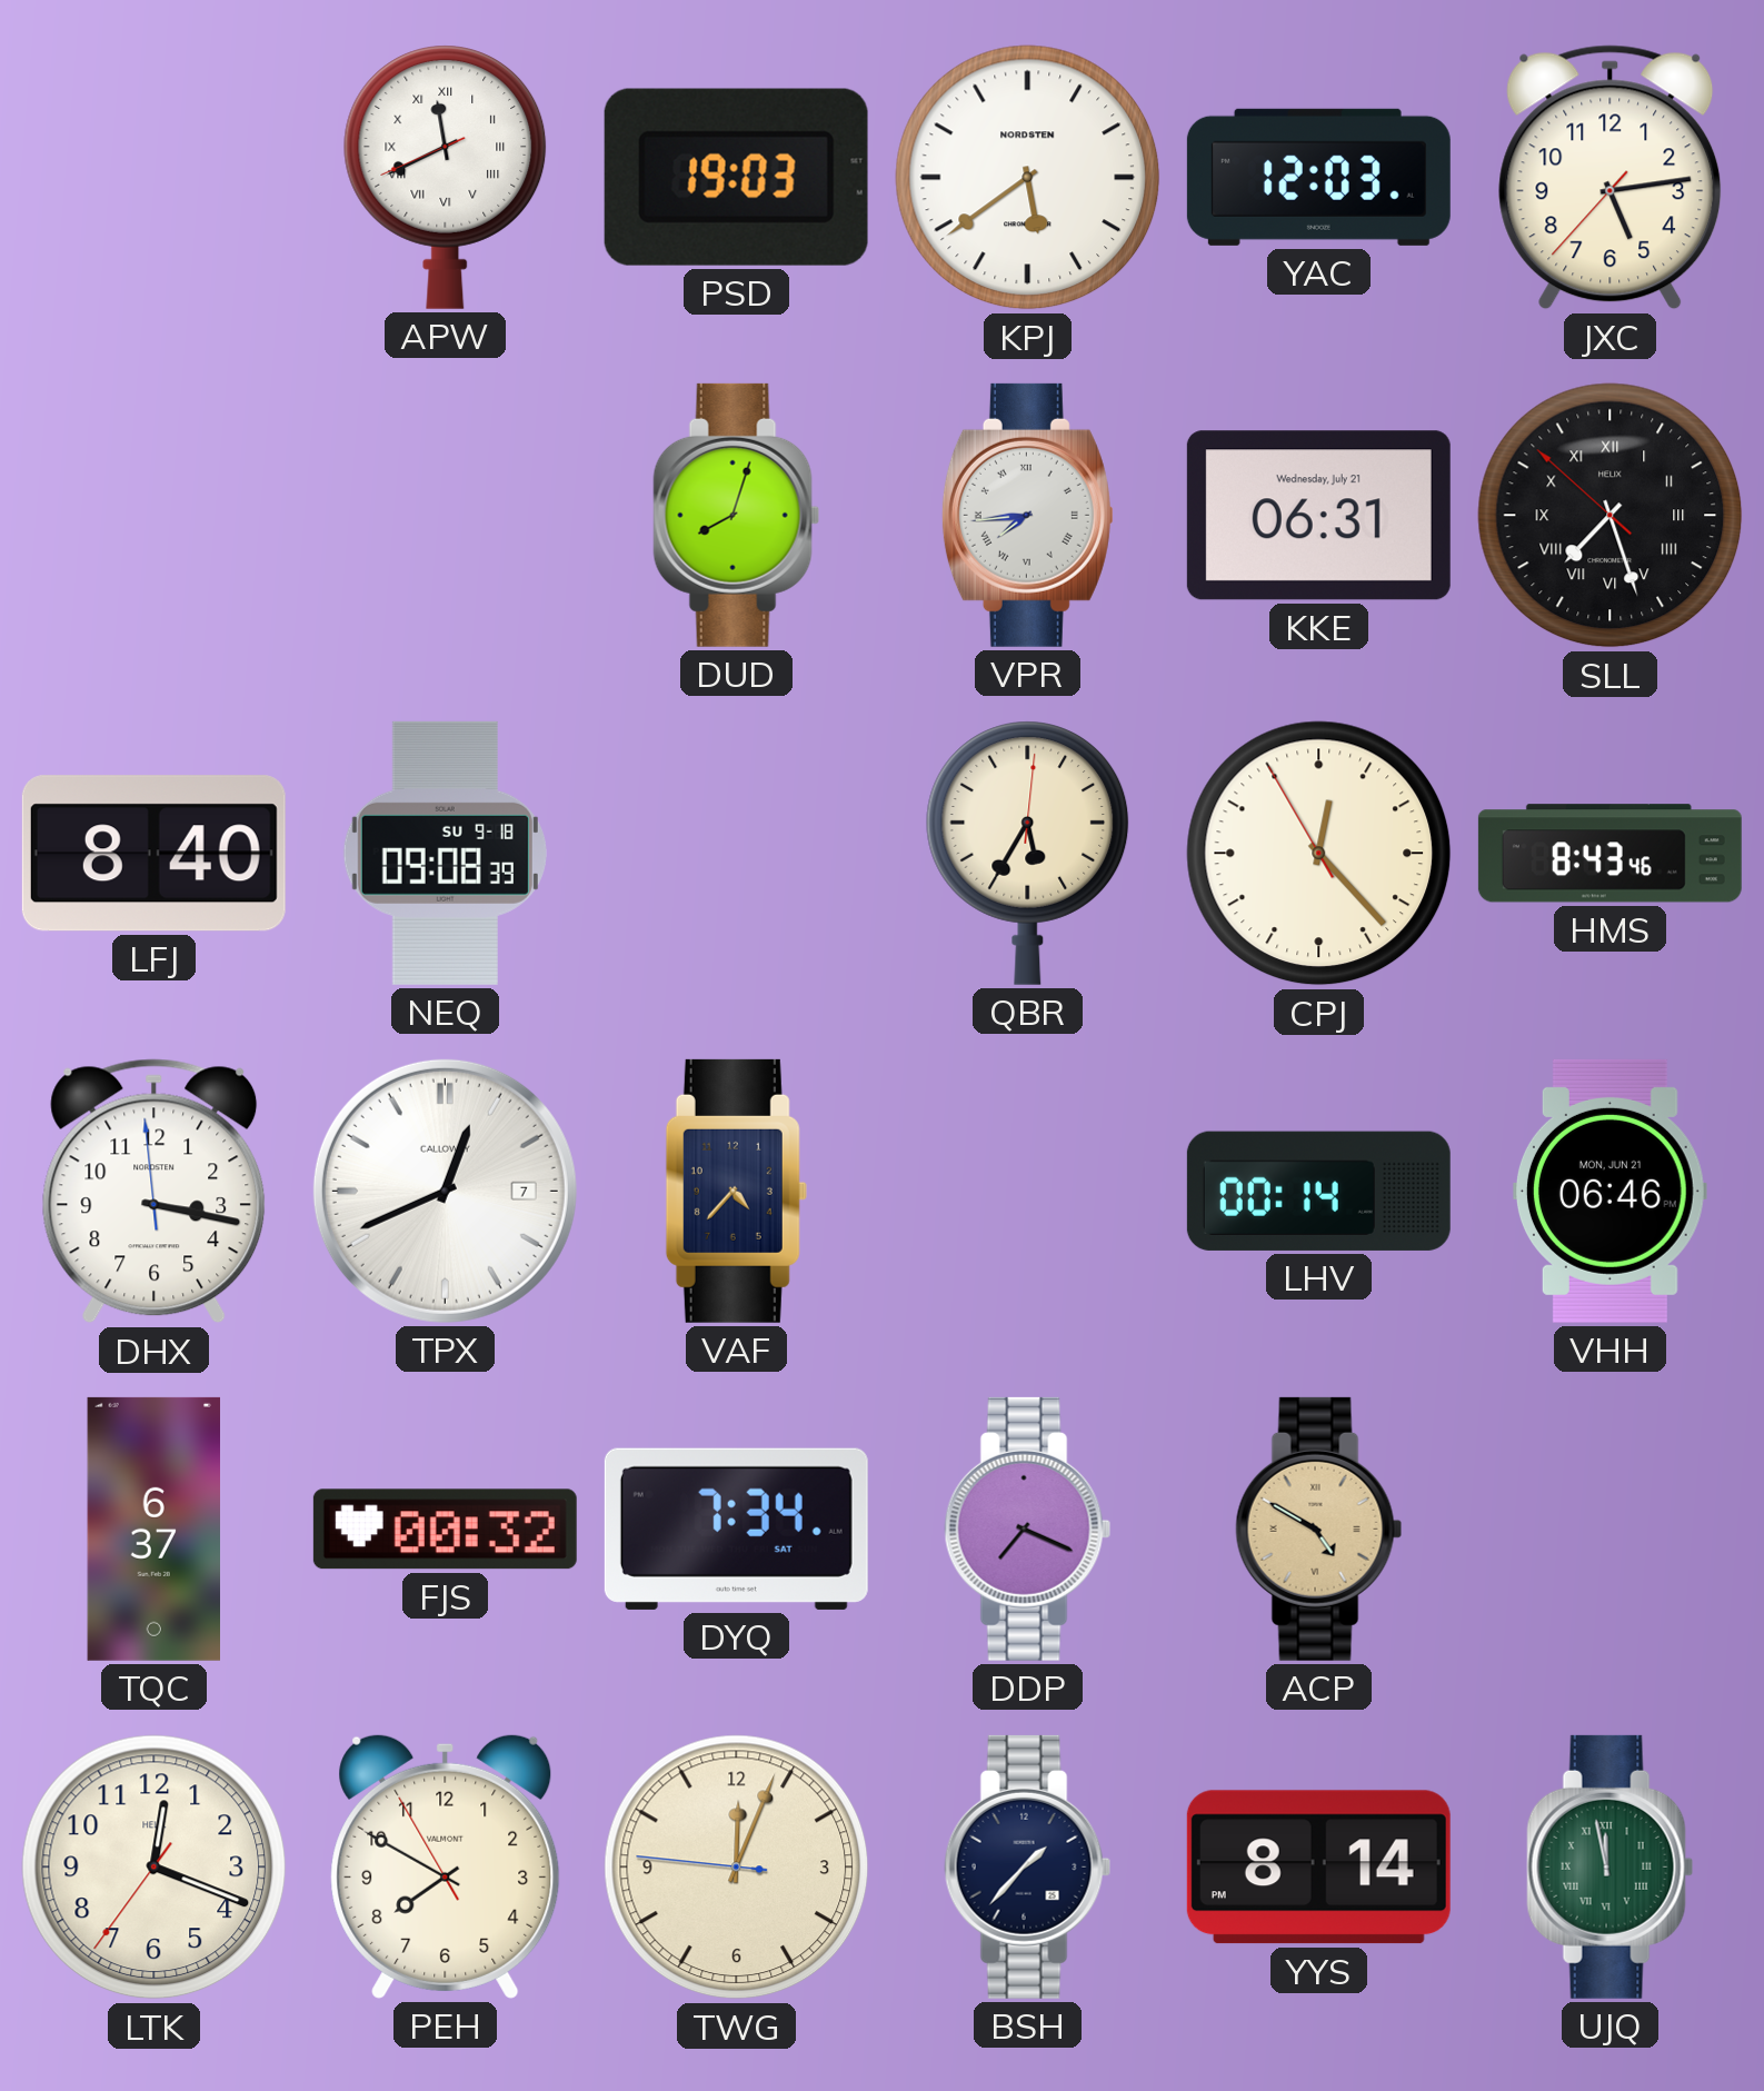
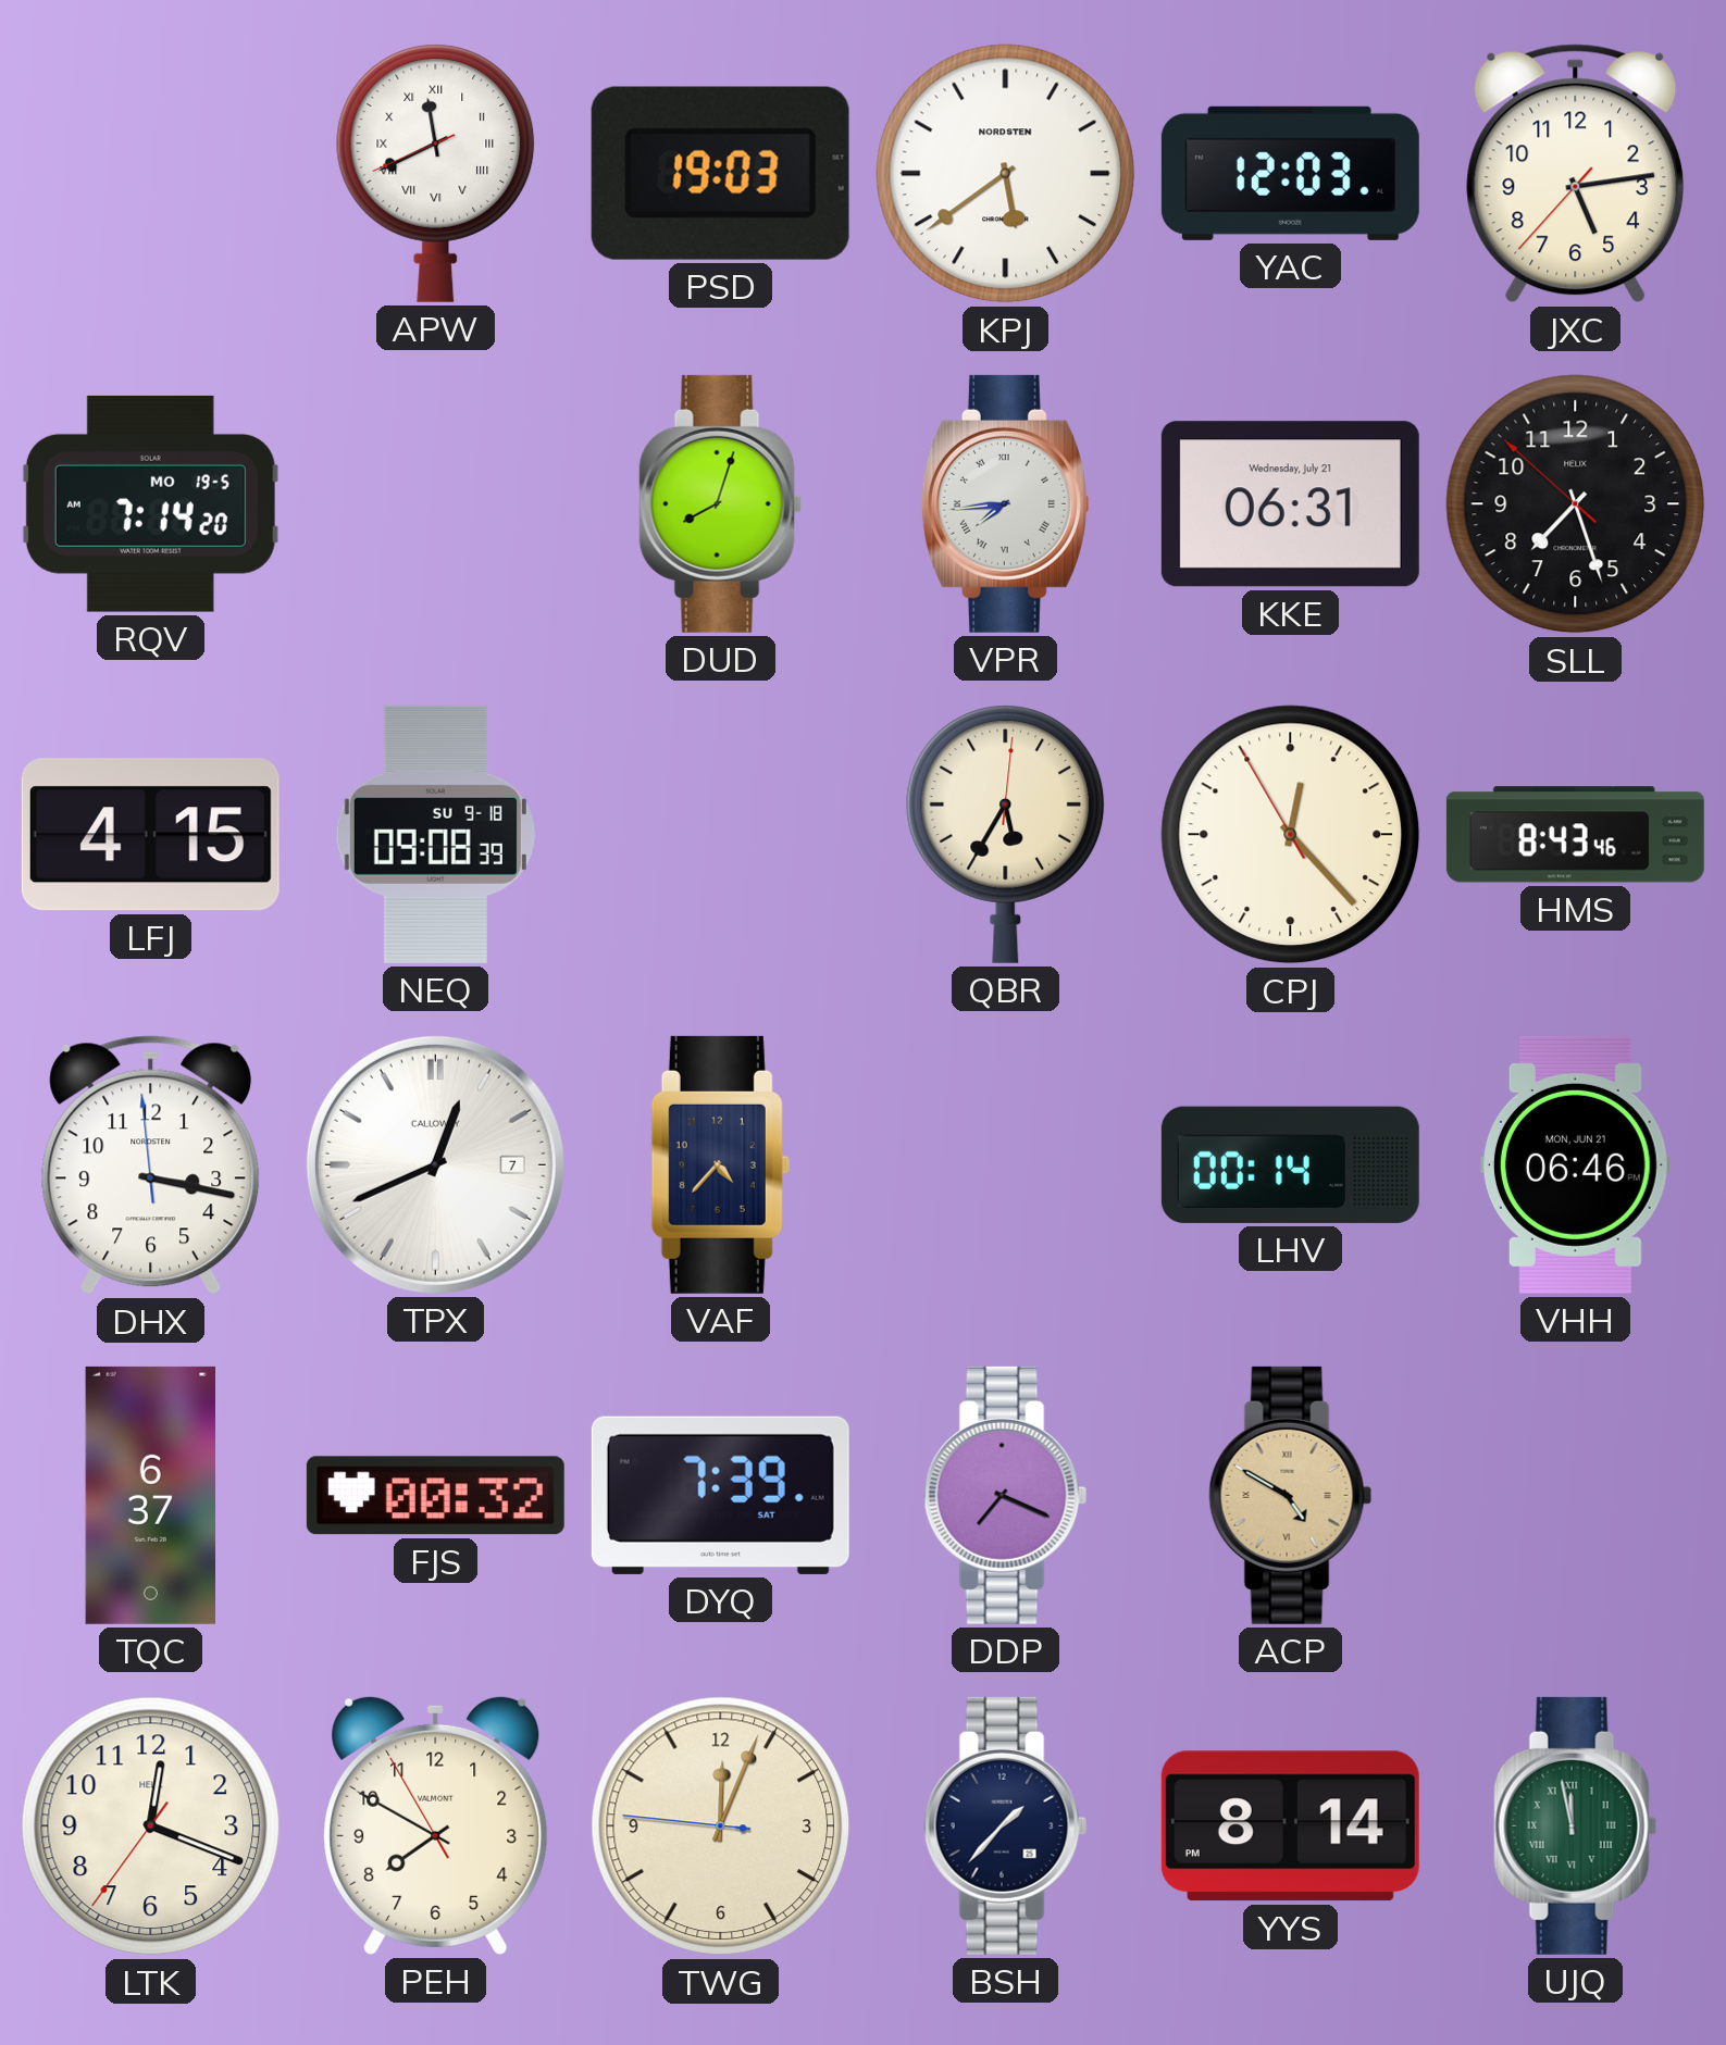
RQV: none -> 7:14
SLL numerals: Roman -> Arabic
LFJ: 8:40 -> 4:15
DYQ: 7:34 -> 7:39
